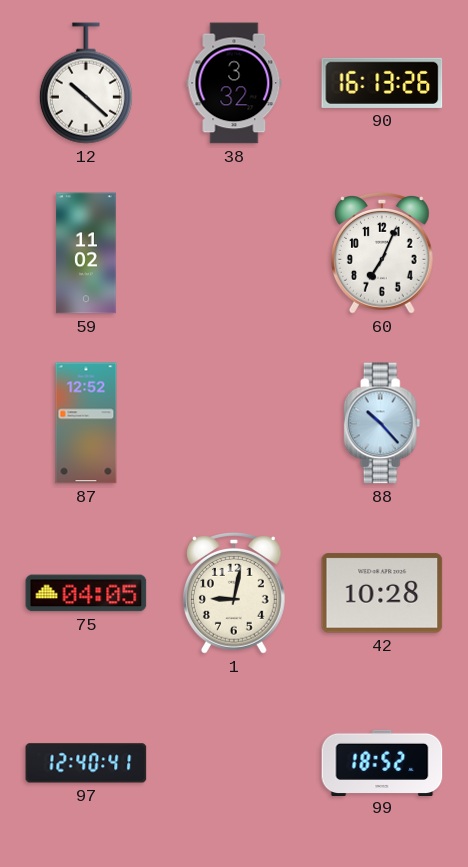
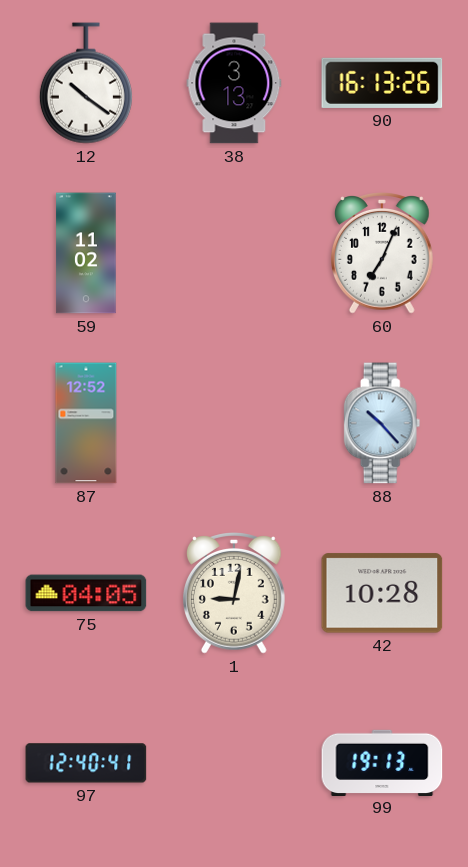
12: 10:22 -> 10:21
38: 3:32 -> 3:13
99: 18:52 -> 19:13
